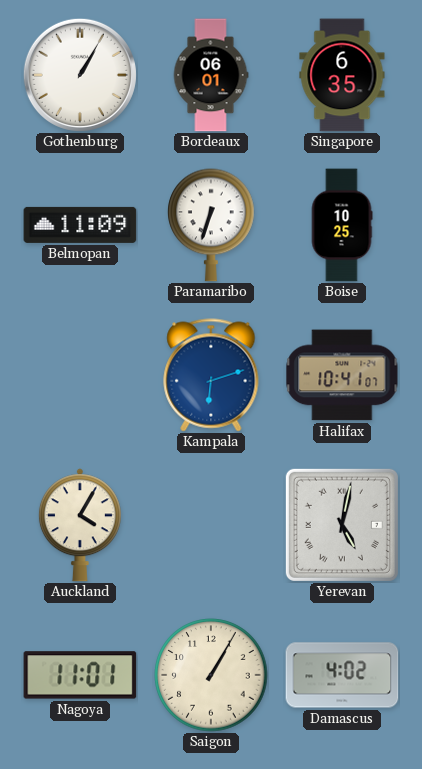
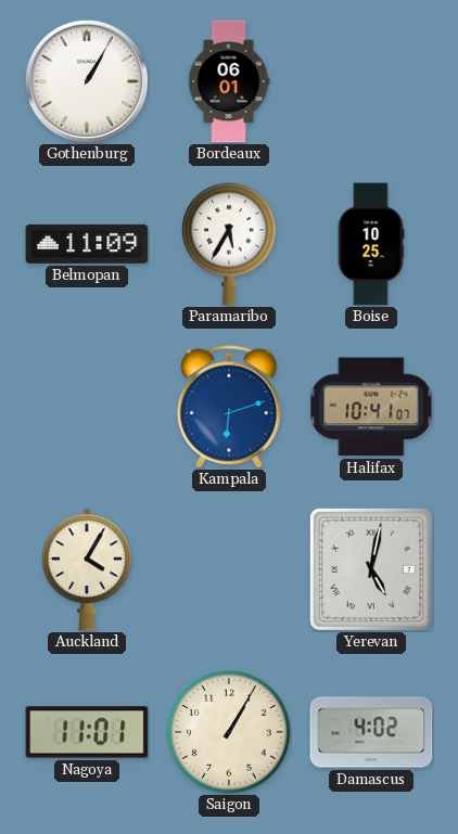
Singapore: 6:35 -> none
Paramaribo: 6:33 -> 5:35
